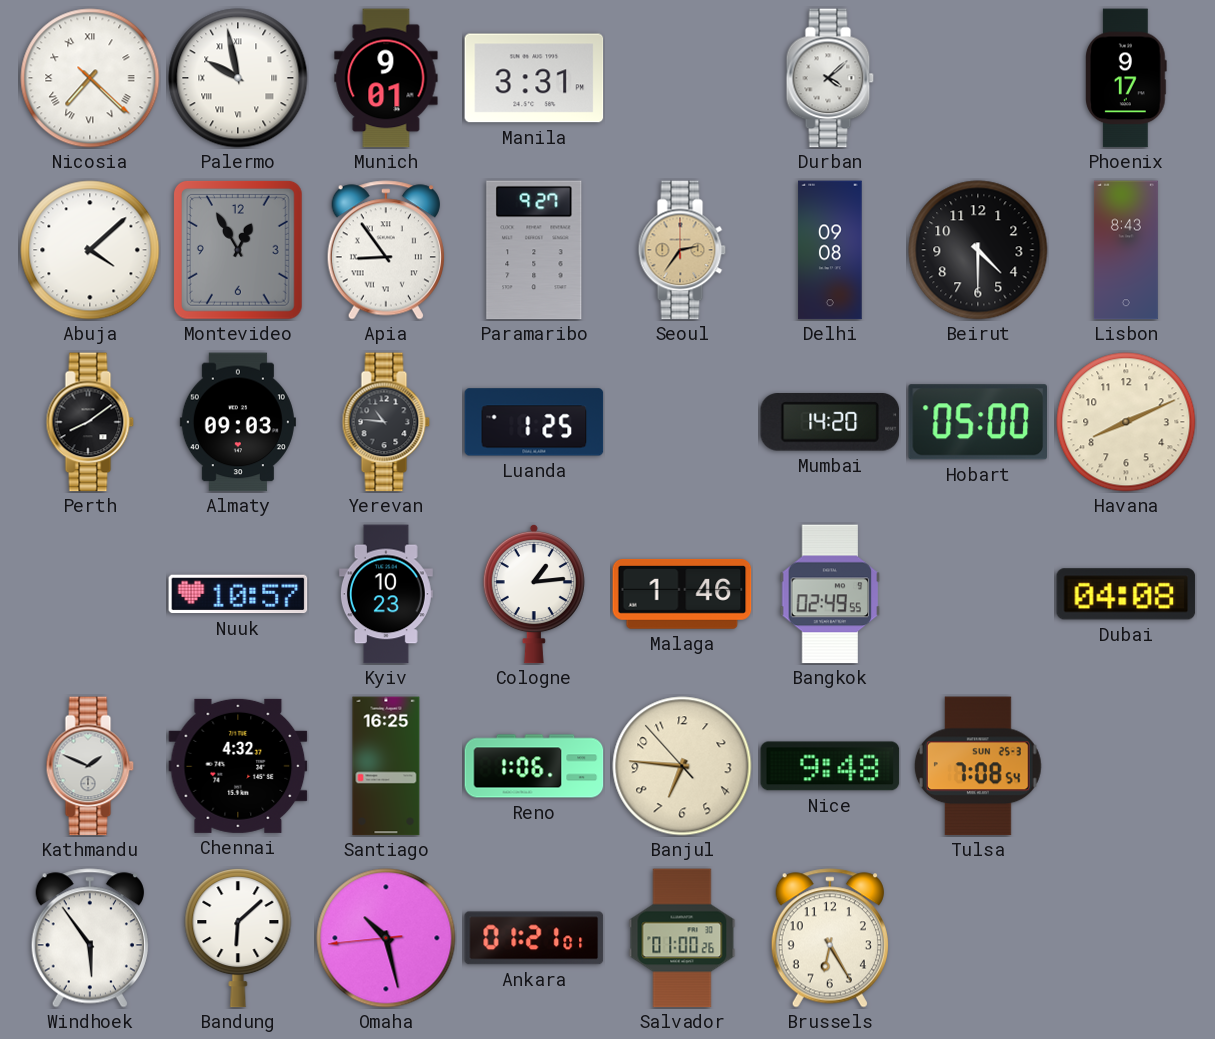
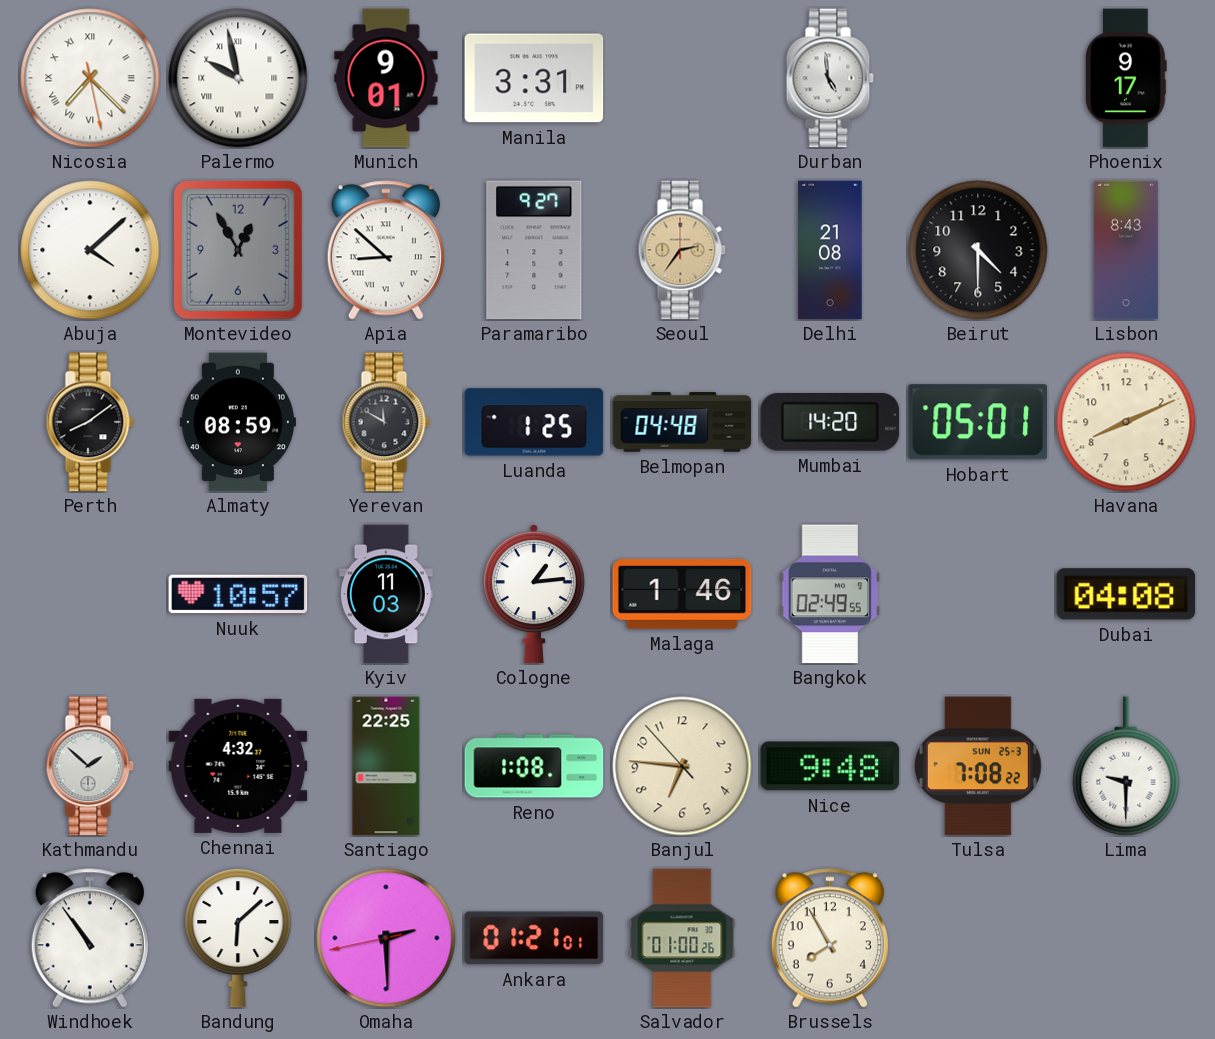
Nicosia: 7:22:22 -> 7:22:28
Durban: 4:08 -> 4:59
Apia: 8:54 -> 8:52
Delhi: 09:08 -> 21:08
Almaty: 09:03 -> 08:59
Yerevan: 10:46 -> 11:50
Belmopan: none -> 04:48
Hobart: 05:00 -> 05:01
Kyiv: 10:23 -> 11:03
Kathmandu: 1:49 -> 1:52
Santiago: 16:25 -> 22:25
Reno: 1:06 -> 1:08
Tulsa: 7:08:54 -> 7:08:22
Lima: none -> 9:30
Windhoek: 5:54 -> 10:54
Omaha: 10:27 -> 2:29
Brussels: 6:25 -> 7:55
